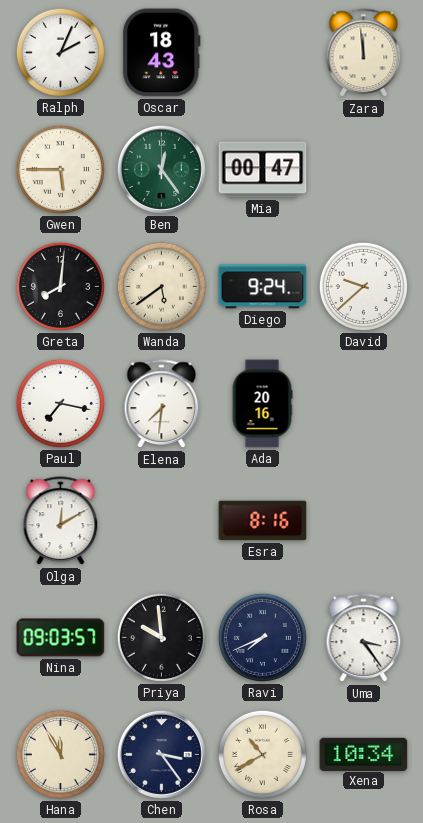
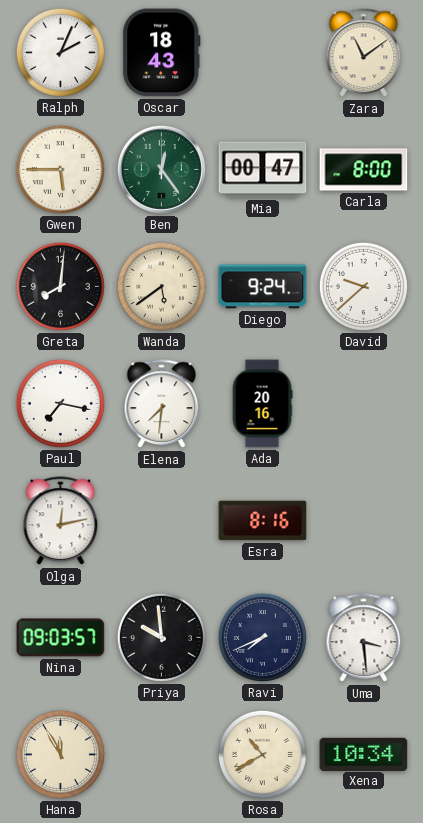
Zara: 11:59 -> 11:09
Carla: none -> 8:00
Olga: 12:10 -> 12:13
Uma: 3:24 -> 3:29
Chen: 3:24 -> none
